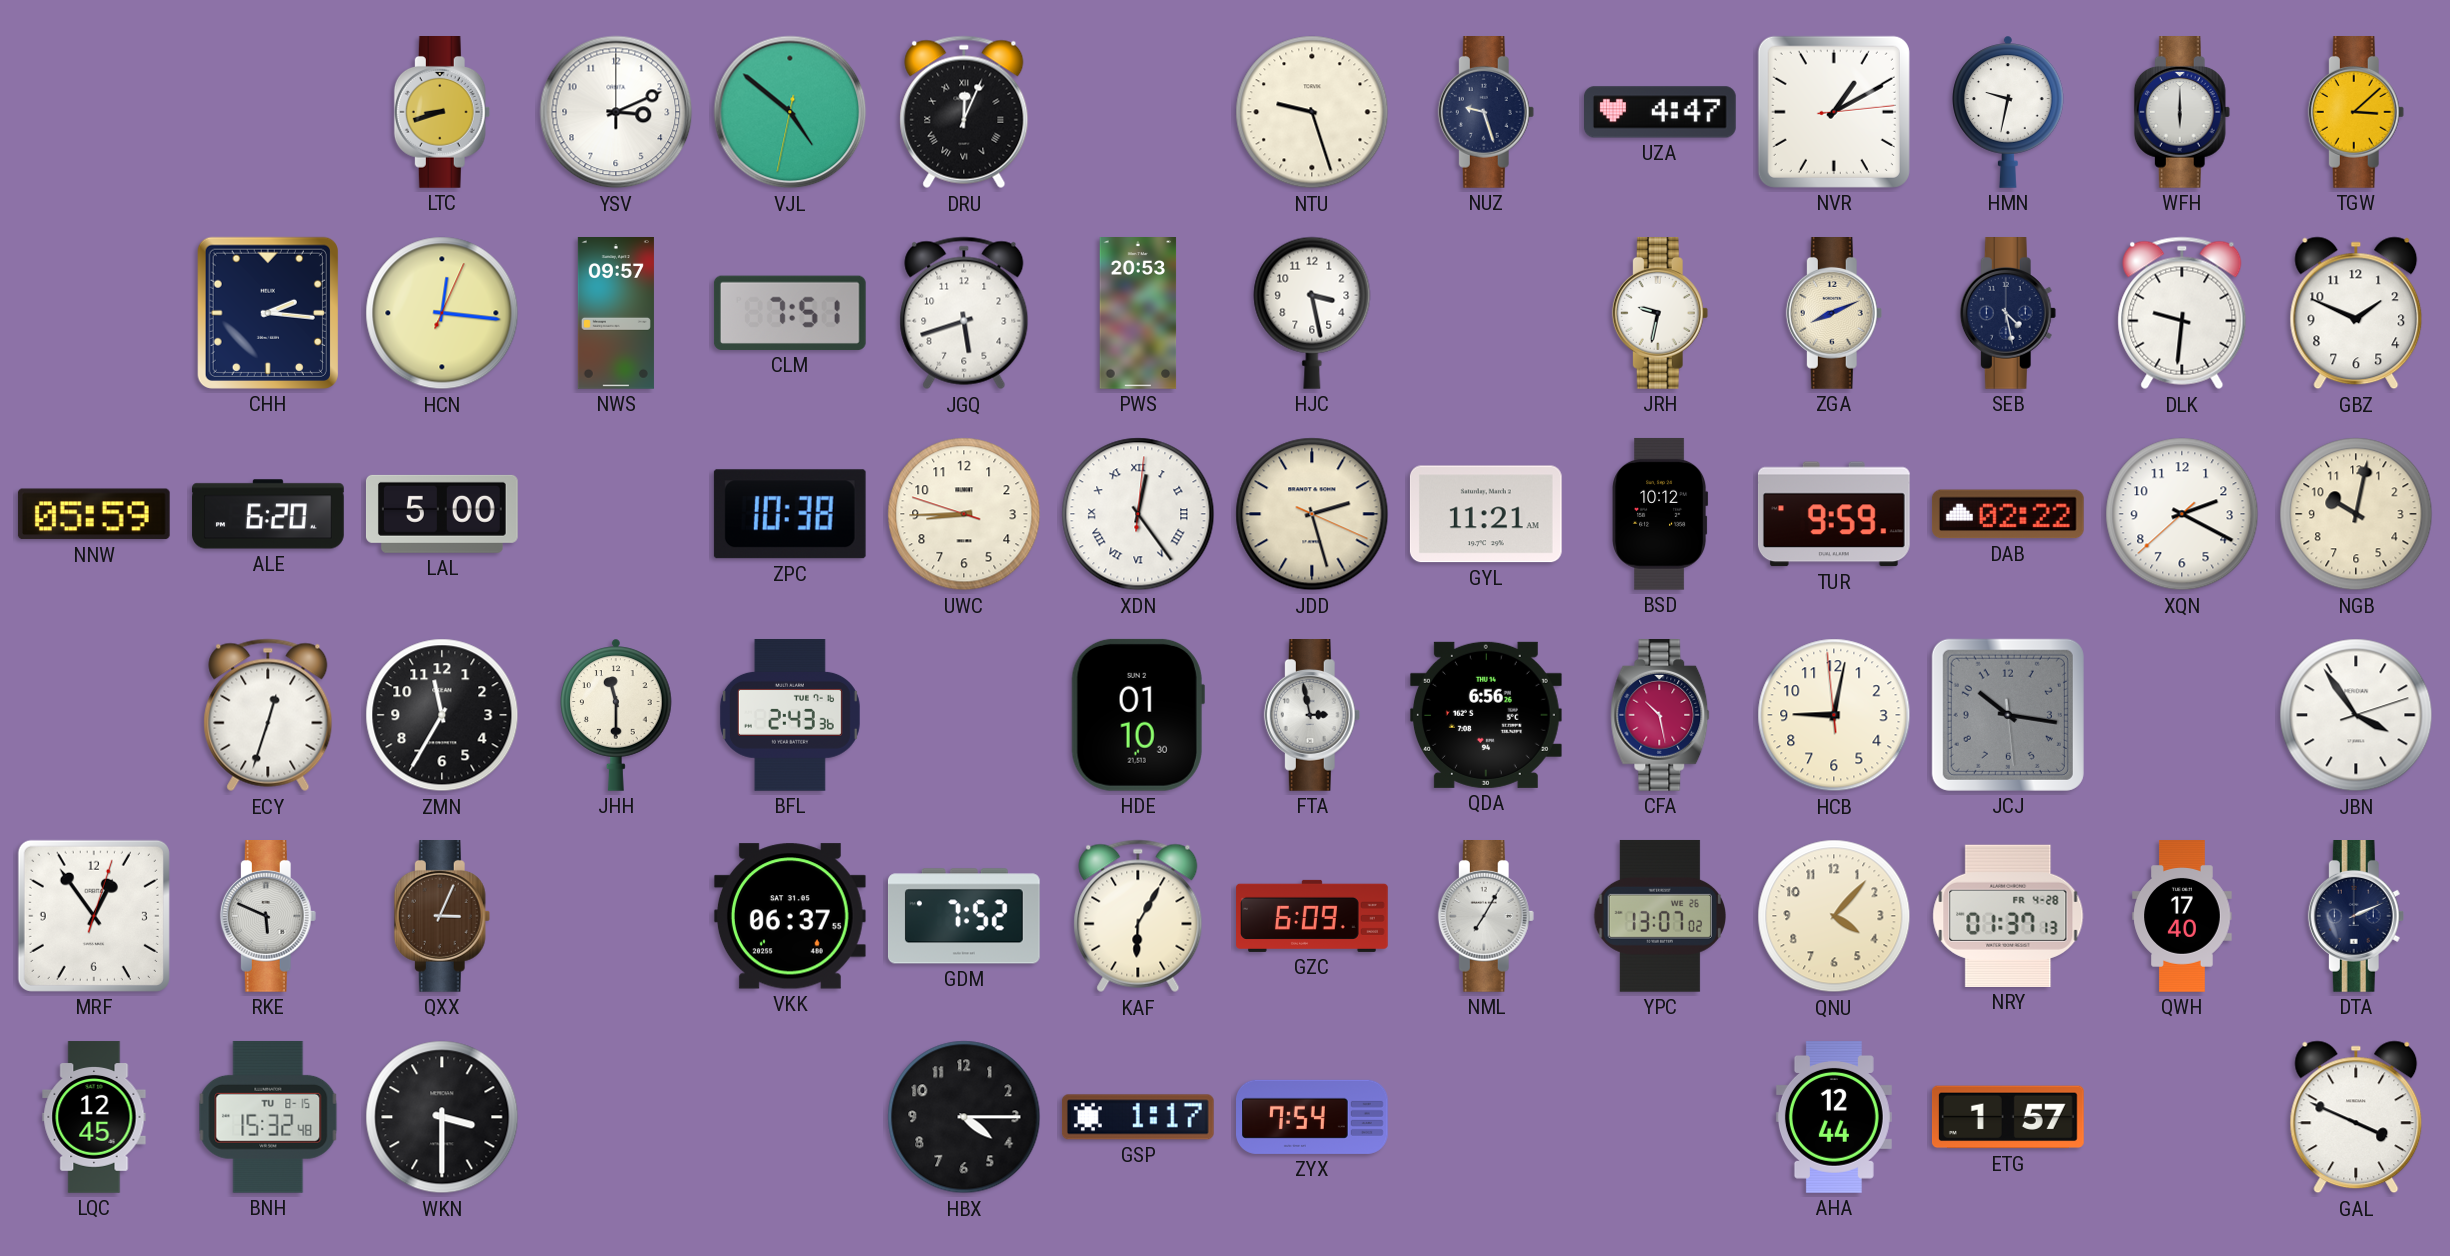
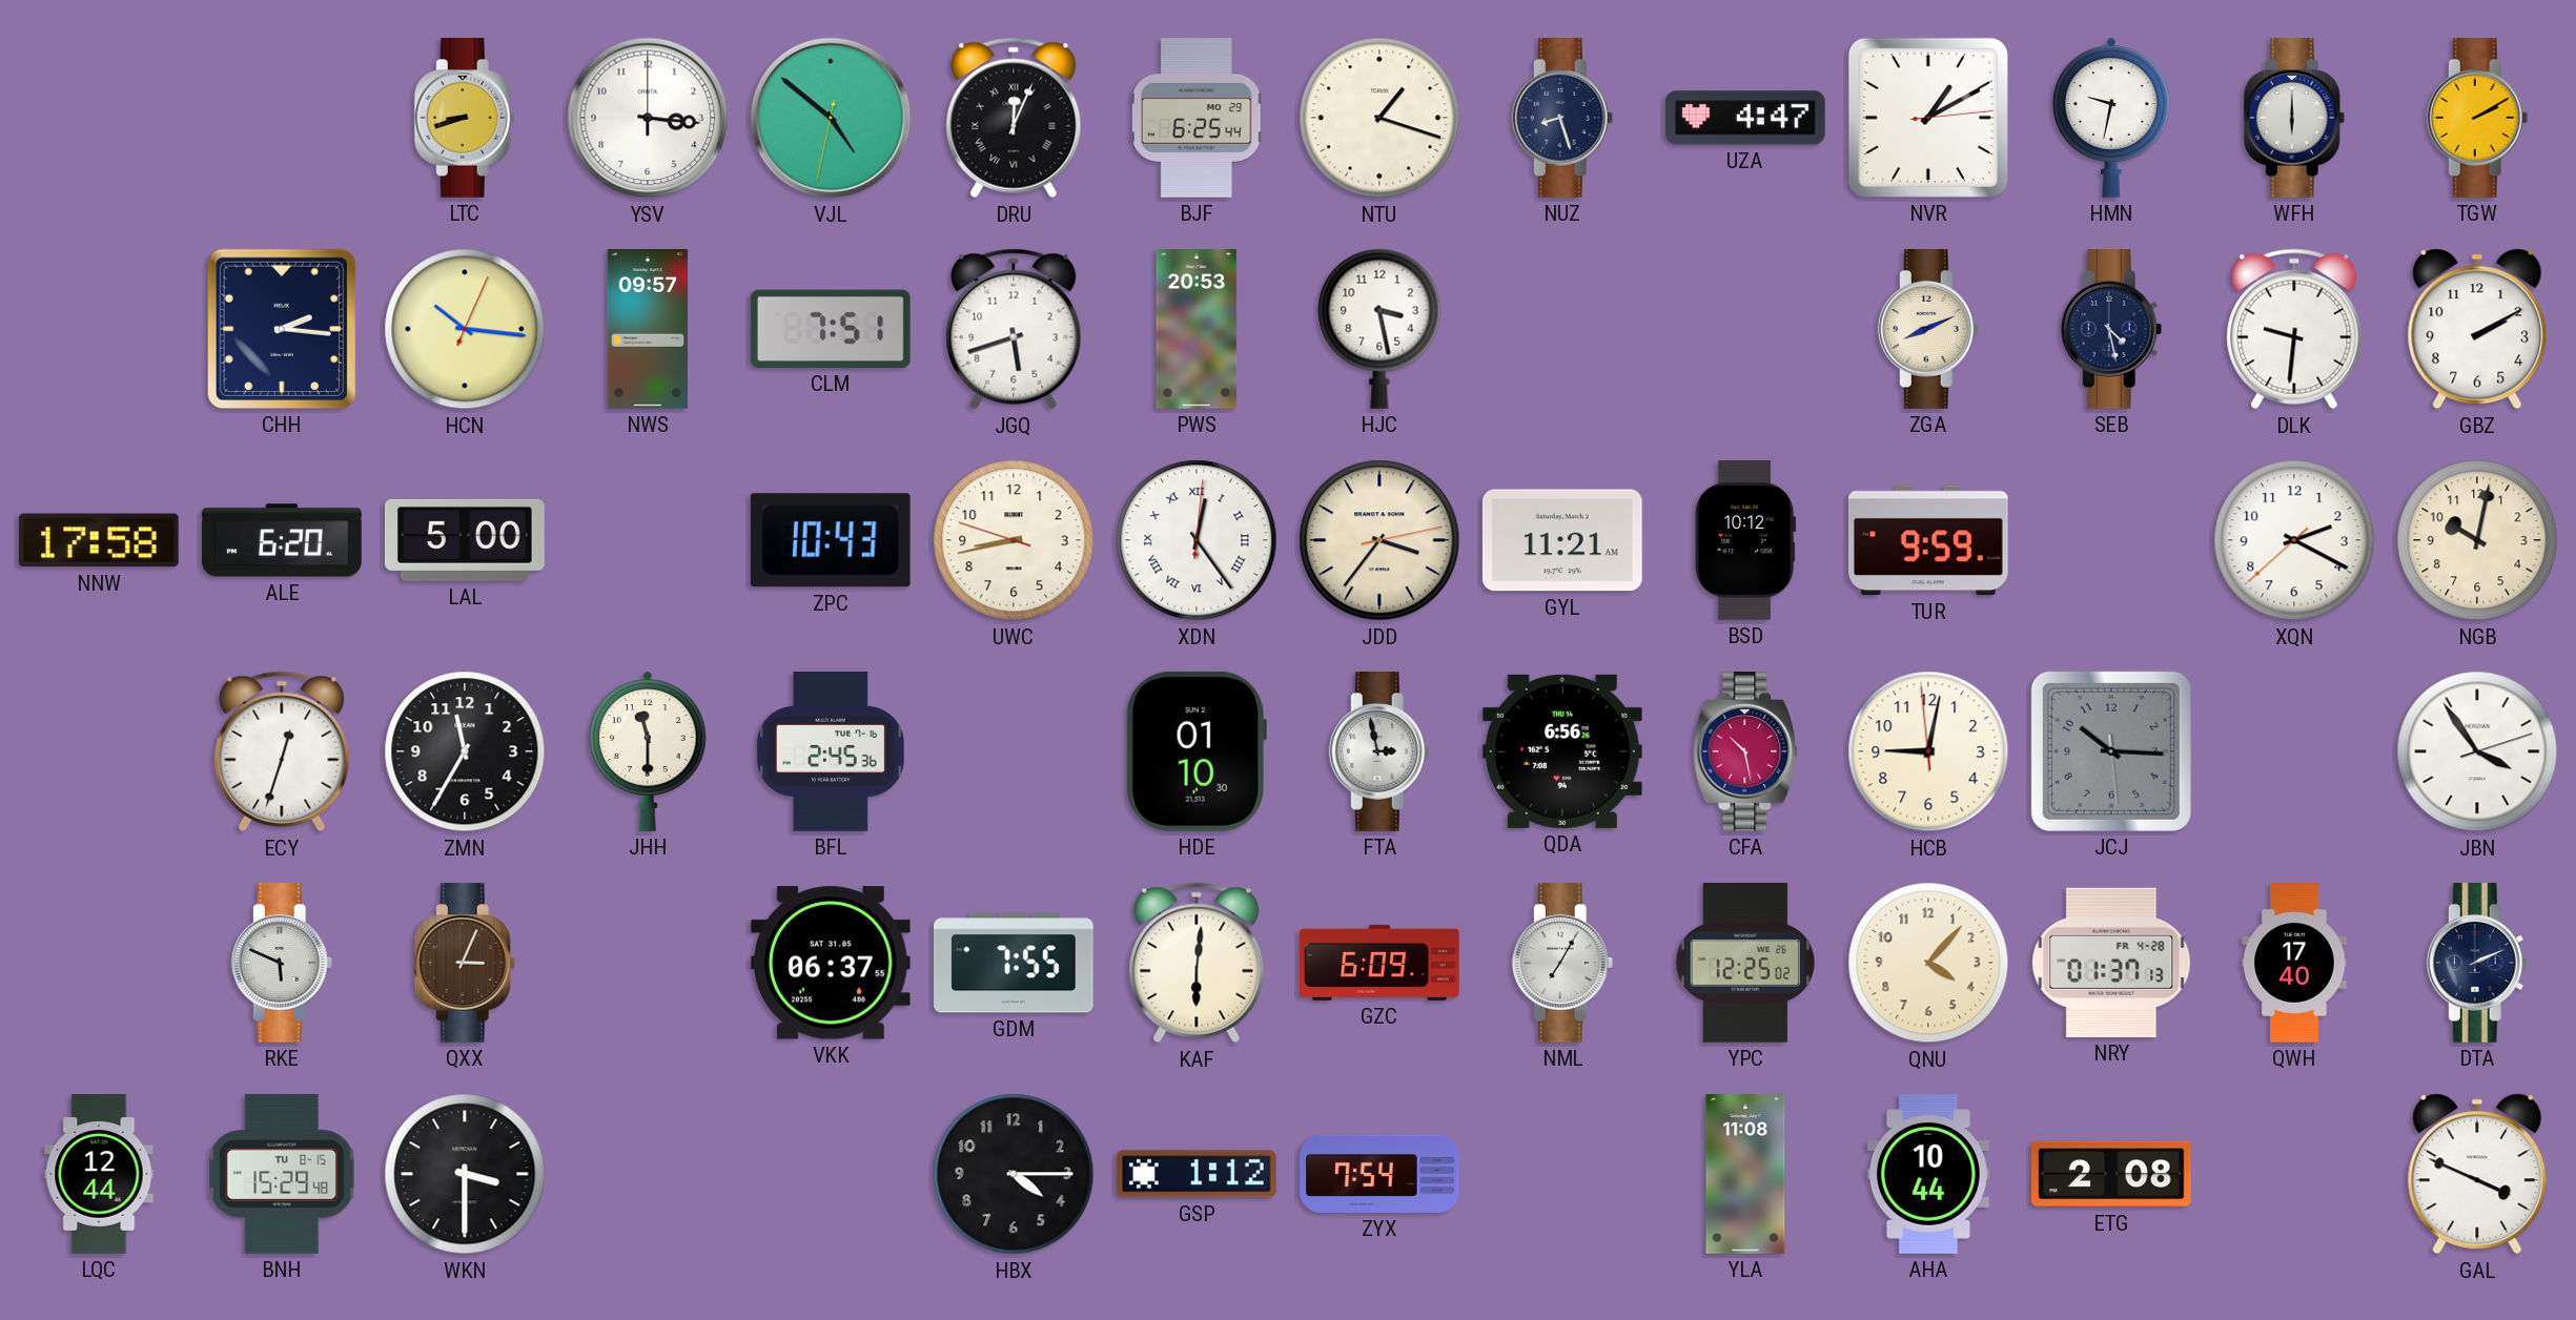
YSV: 3:11 -> 3:16
BJF: none -> 6:25
NTU: 9:27 -> 1:18
NUZ: 9:27 -> 8:27
TGW: 3:08 -> 2:10
HCN: 12:16 -> 10:16
JRH: 9:32 -> none
GBZ: 1:49 -> 2:10
NNW: 05:59 -> 17:58
ZPC: 10:38 -> 10:43
UWC: 8:44 -> 8:42
JDD: 2:27 -> 3:36
DAB: 02:22 -> none
BFL: 2:43 -> 2:45
JCJ: 10:16 -> 10:15
MRF: 12:54 -> none
GDM: 7:52 -> 7:55
KAF: 6:05 -> 6:01
YPC: 13:07 -> 12:25
LQC: 12:45 -> 12:44
BNH: 15:32 -> 15:29
GSP: 1:17 -> 1:12
YLA: none -> 11:08
AHA: 12:44 -> 10:44
ETG: 1:57 -> 2:08
